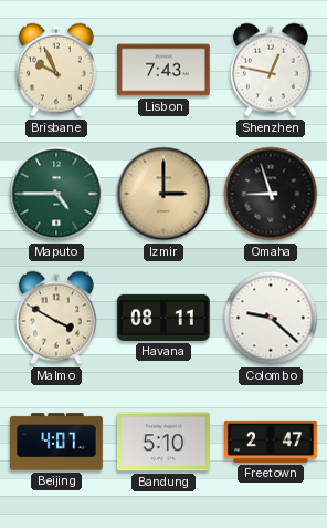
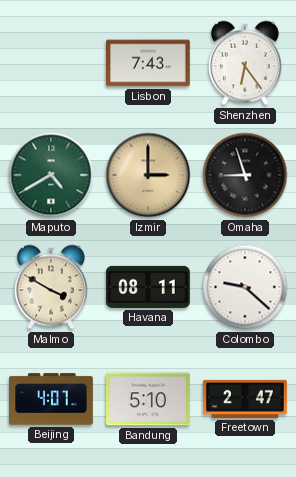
Brisbane: 9:56 -> none
Shenzhen: 12:47 -> 6:24
Maputo: 4:45 -> 4:40
